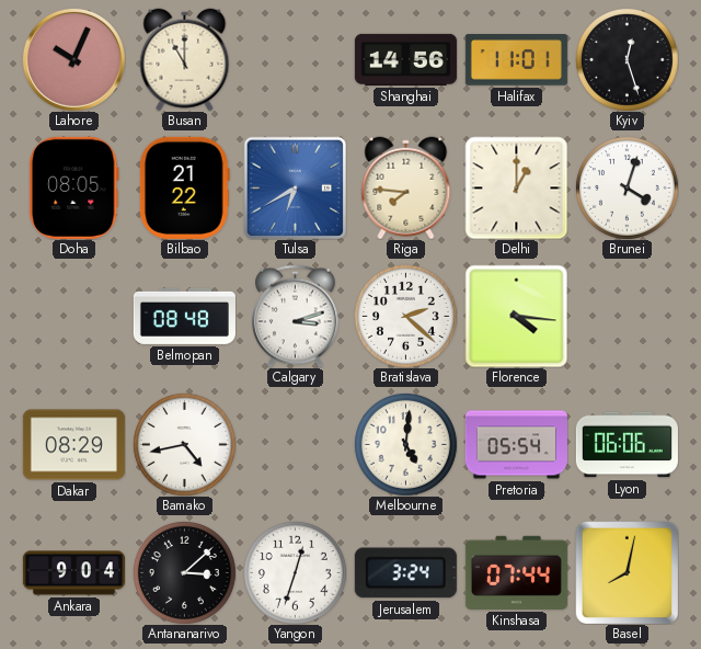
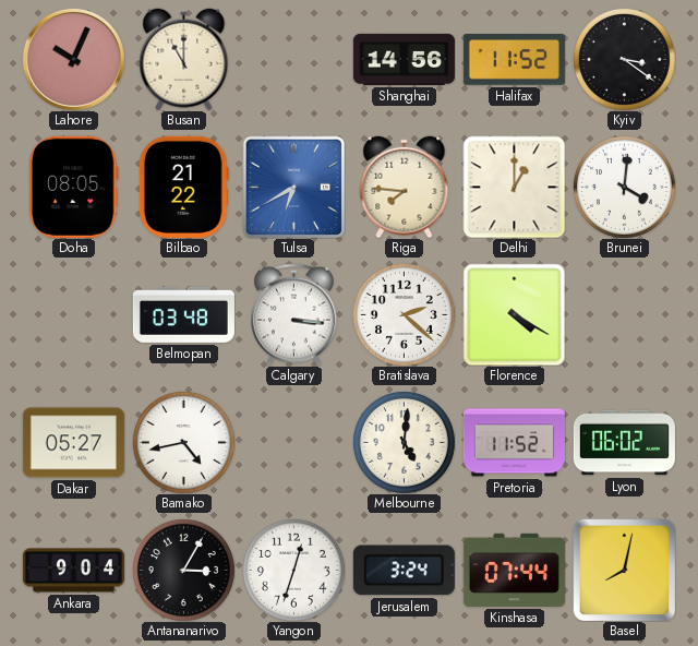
Halifax: 11:01 -> 11:52
Kyiv: 12:27 -> 3:21
Brunei: 4:03 -> 4:01
Belmopan: 08:48 -> 03:48
Calgary: 3:12 -> 3:16
Florence: 4:16 -> 4:20
Dakar: 08:29 -> 05:27
Pretoria: 05:54 -> 11:52
Lyon: 06:06 -> 06:02
Antananarivo: 3:08 -> 3:05
